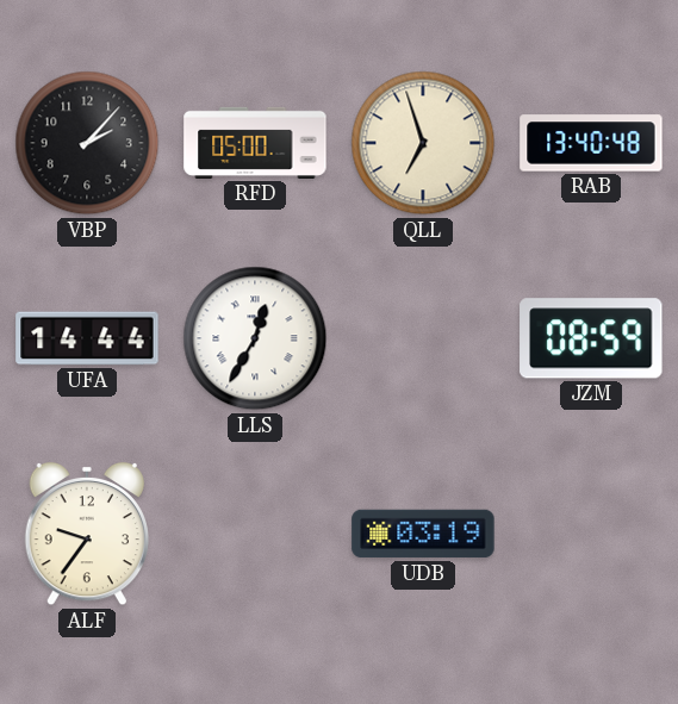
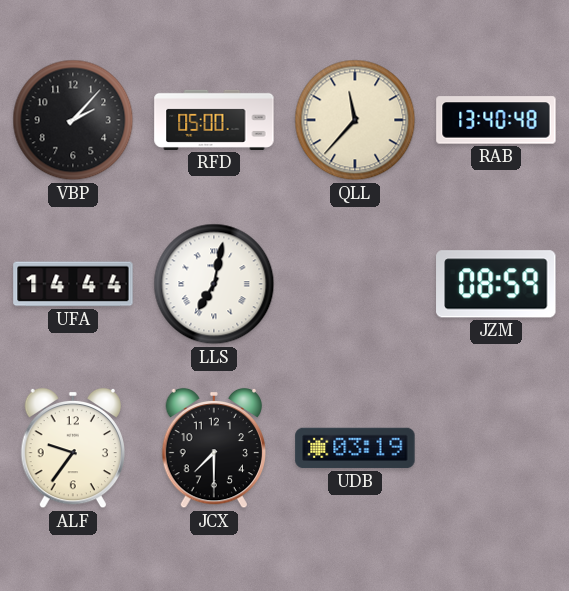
QLL: 6:57 -> 11:37
LLS: 12:35 -> 7:02
JCX: none -> 7:30
